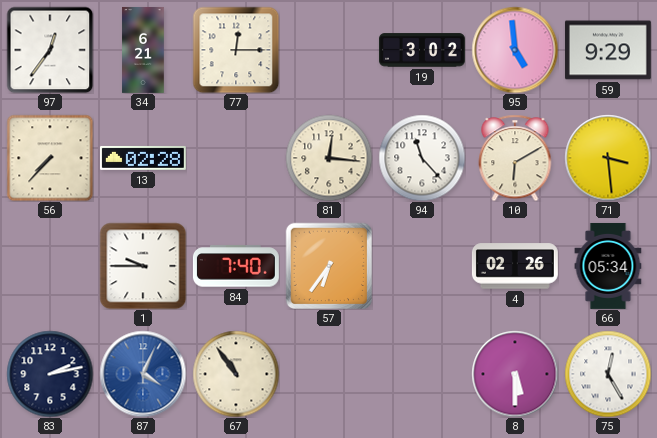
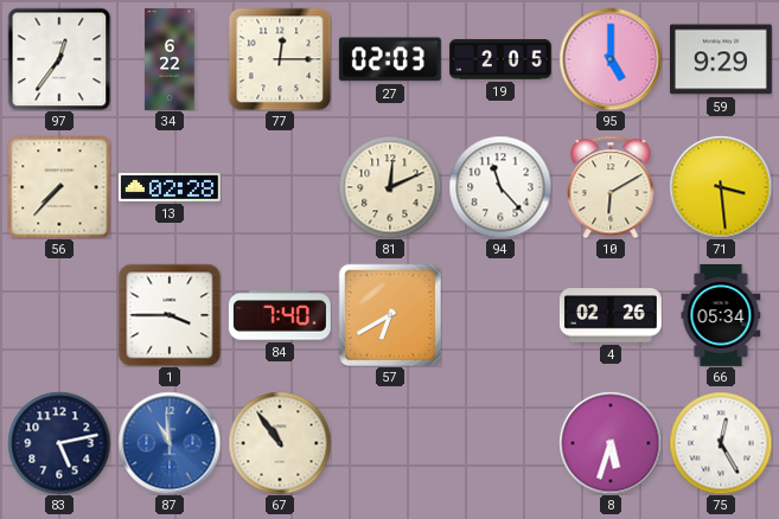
34: 6:21 -> 6:22
27: none -> 02:03
19: 3:02 -> 2:05
95: 4:59 -> 5:00
81: 12:16 -> 12:11
1: 9:45 -> 3:45
57: 6:36 -> 6:40
83: 2:13 -> 5:13
87: 4:04 -> 10:59
8: 5:30 -> 5:33
